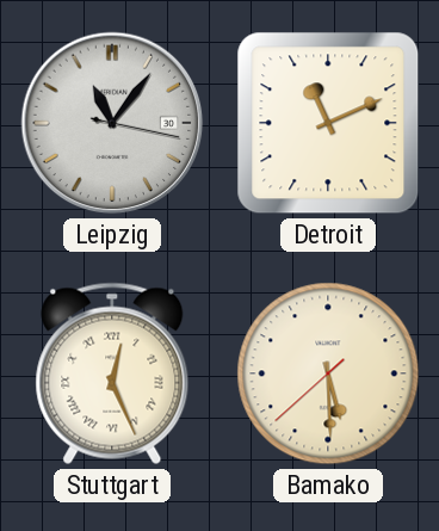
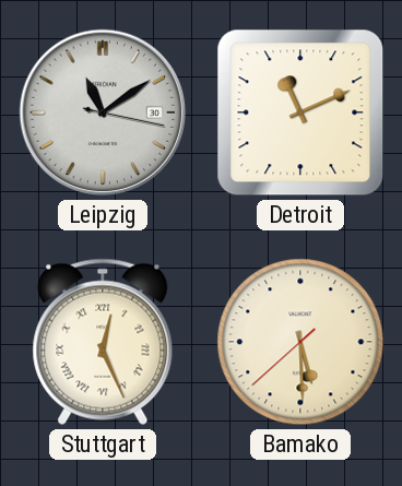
Leipzig: 11:06 -> 11:09
